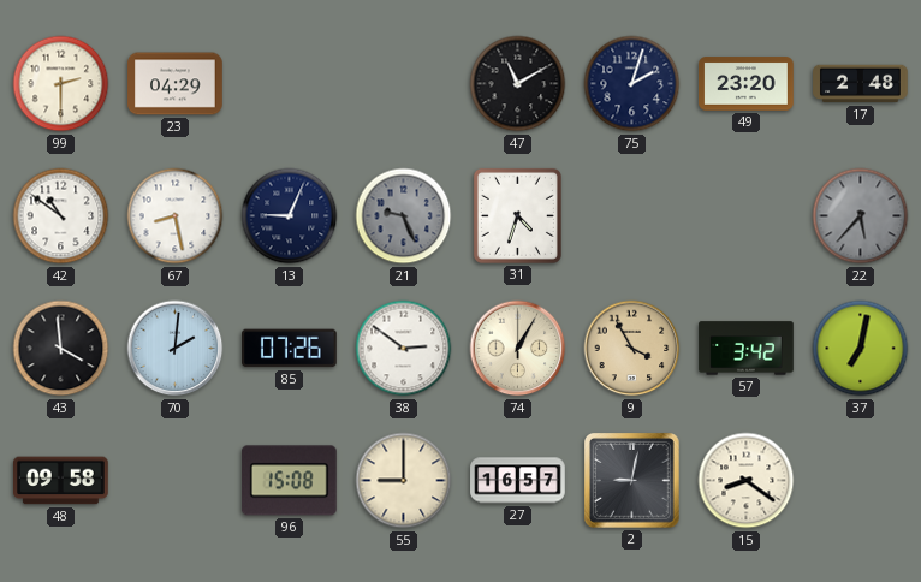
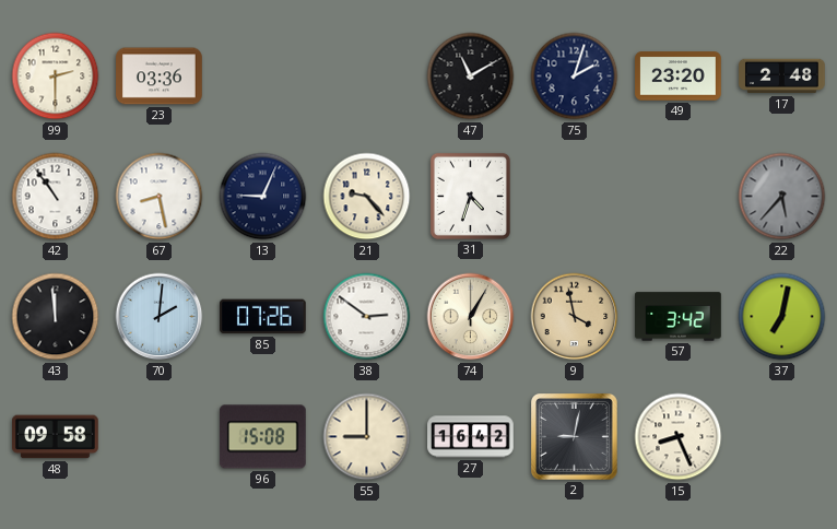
23: 04:29 -> 03:36
42: 10:51 -> 10:54
21: 9:26 -> 9:23
21 dial: grey -> cream
43: 3:59 -> 11:59
9: 3:55 -> 3:58
27: 16:57 -> 16:42
15: 8:21 -> 8:26
